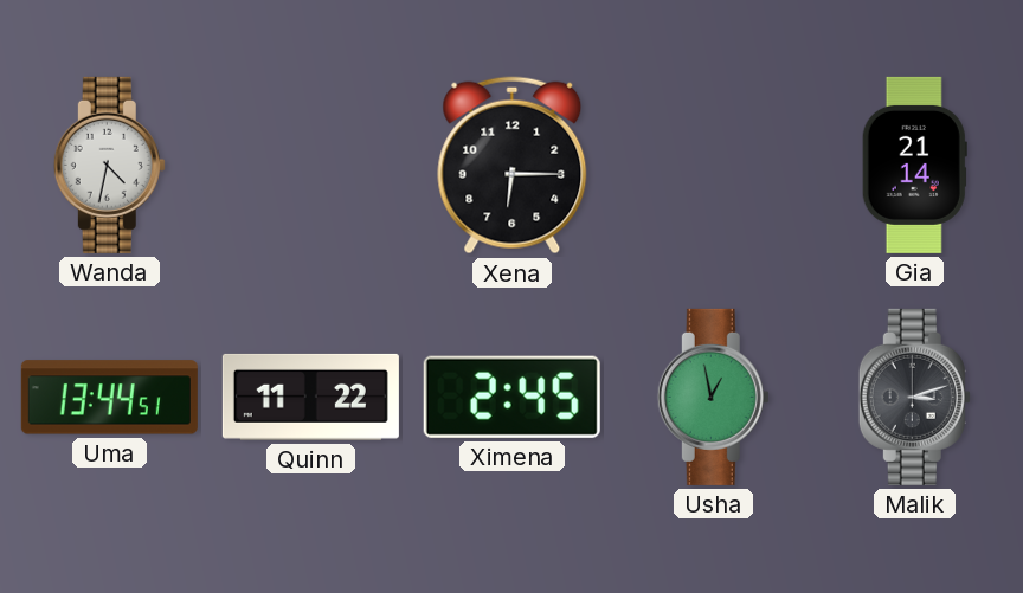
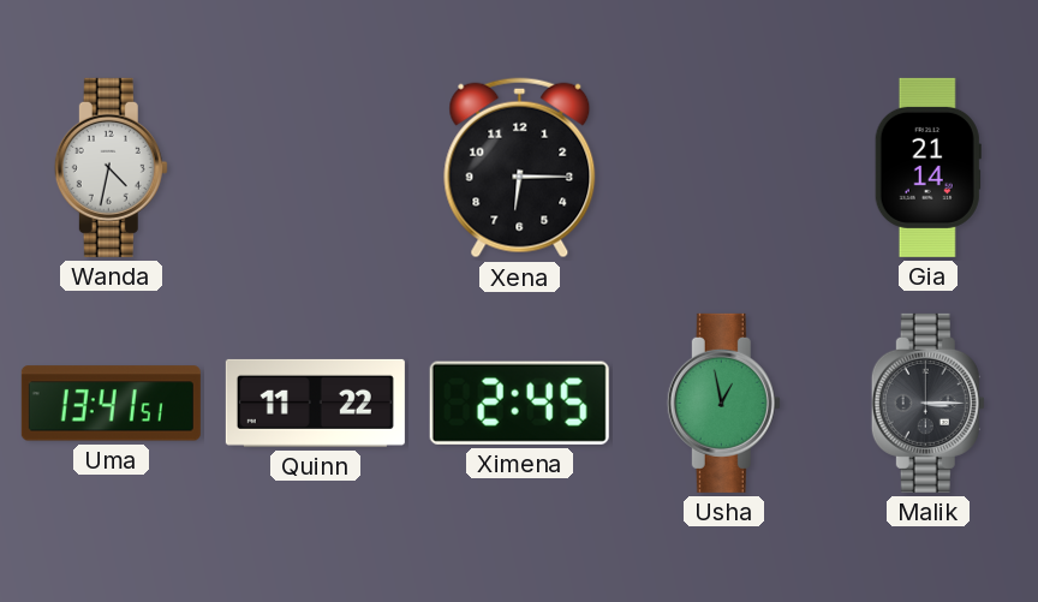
Uma: 13:44 -> 13:41
Malik: 3:12 -> 3:15
